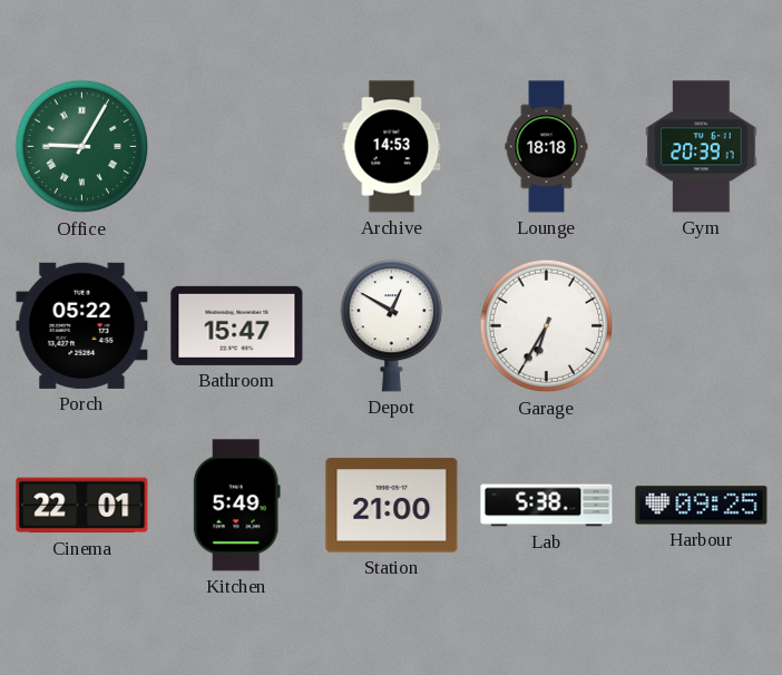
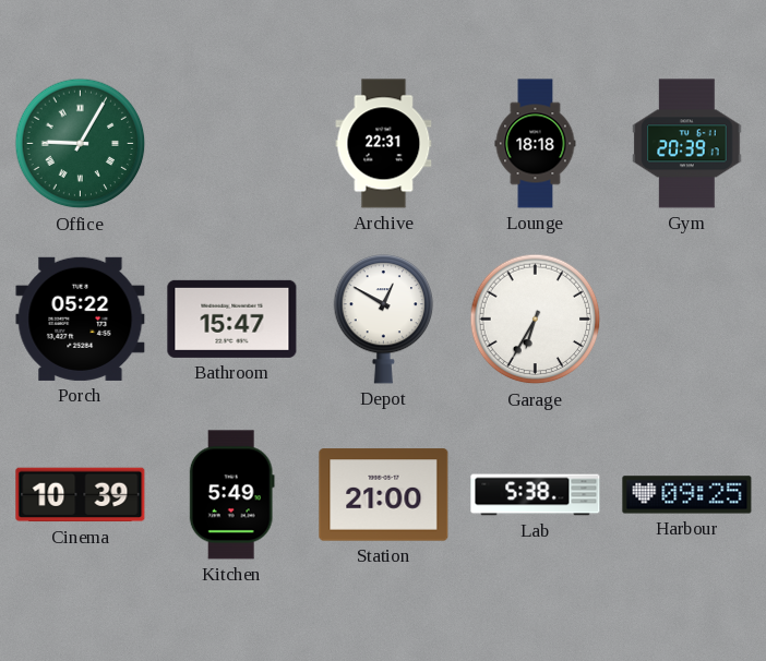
Archive: 14:53 -> 22:31
Cinema: 22:01 -> 10:39
